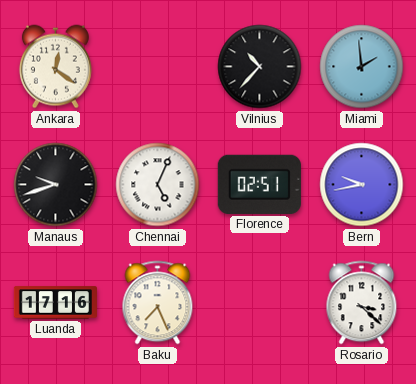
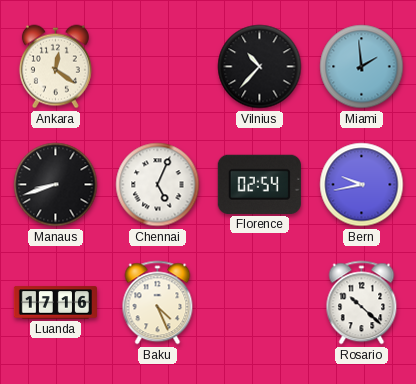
Manaus: 9:42 -> 8:42
Florence: 02:51 -> 02:54
Baku: 7:26 -> 4:26
Rosario: 3:22 -> 10:22
